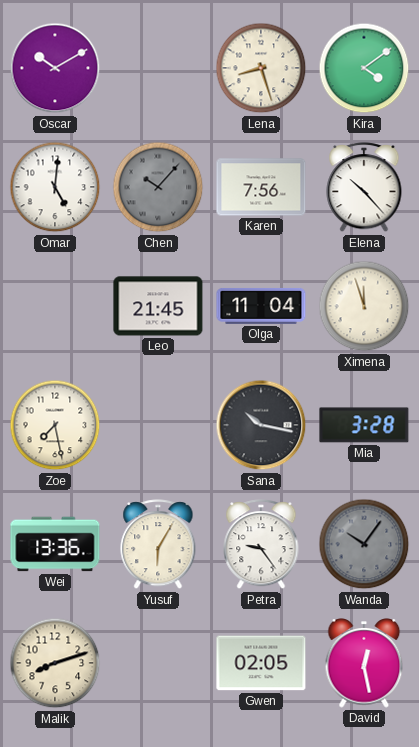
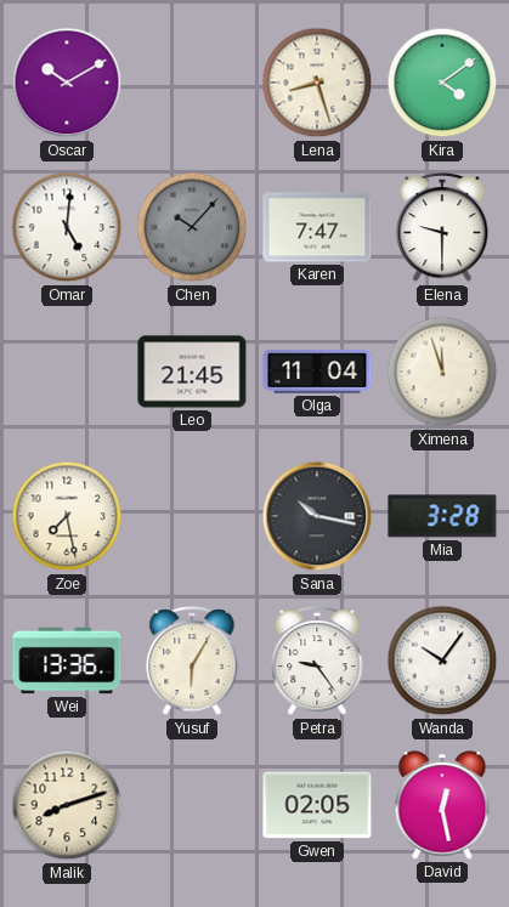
Karen: 7:56 -> 7:47
Elena: 10:23 -> 9:30
Wanda dial: grey -> white
